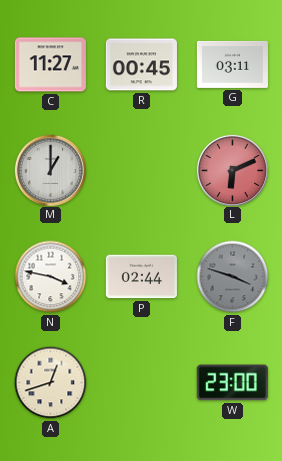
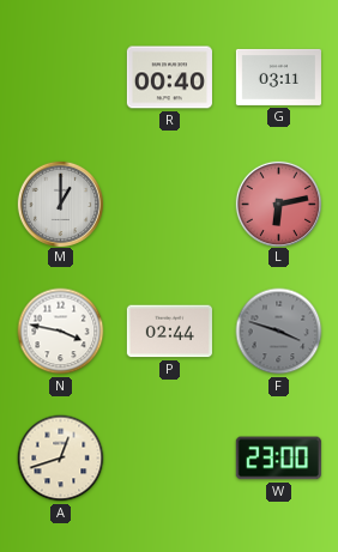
C: 11:27 -> none
R: 00:45 -> 00:40
L: 6:11 -> 6:13
